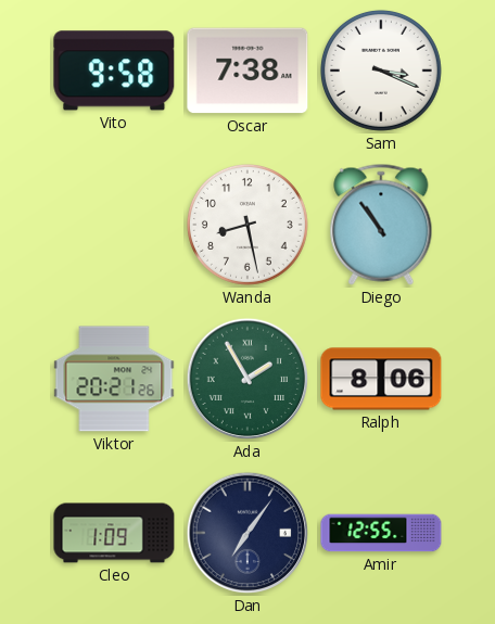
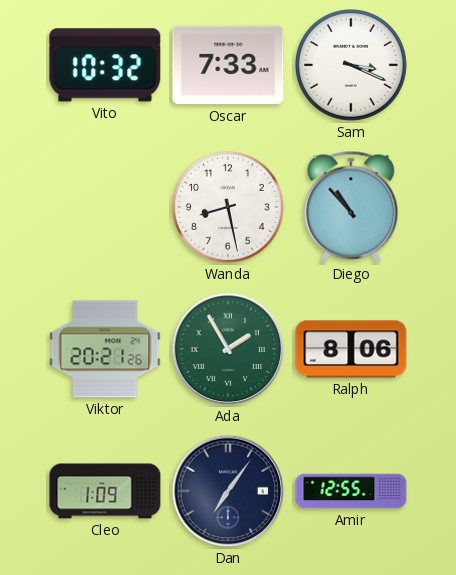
Vito: 9:58 -> 10:32
Oscar: 7:38 -> 7:33
Diego: 10:54 -> 10:53
